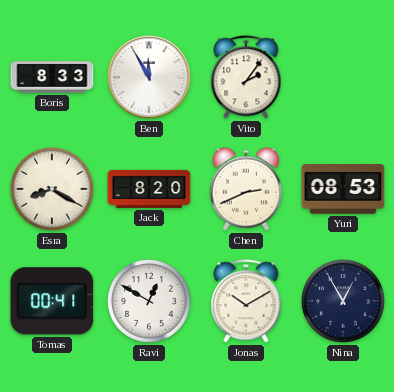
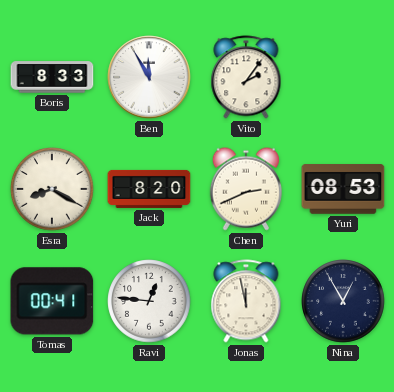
Ravi: 12:50 -> 12:46
Jonas: 10:10 -> 11:58
